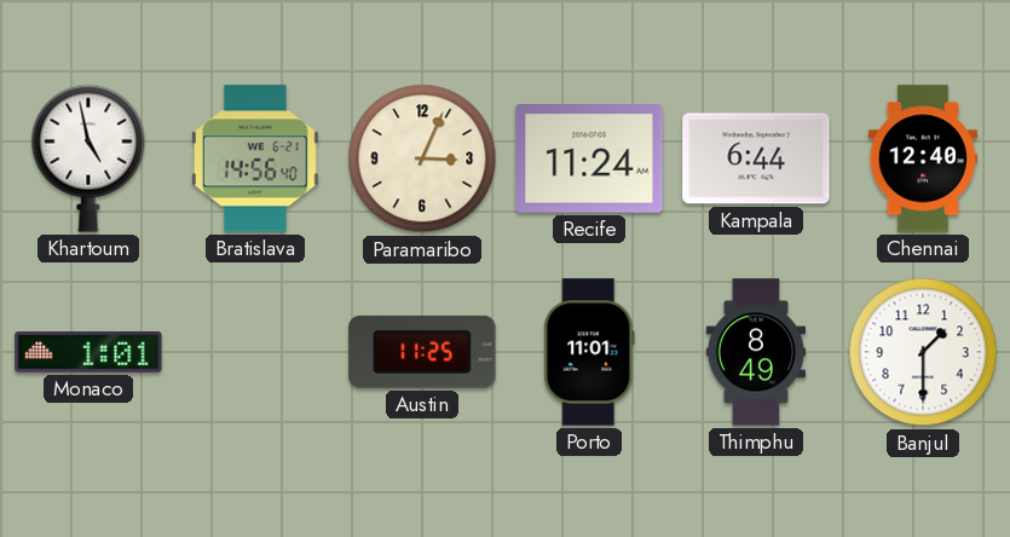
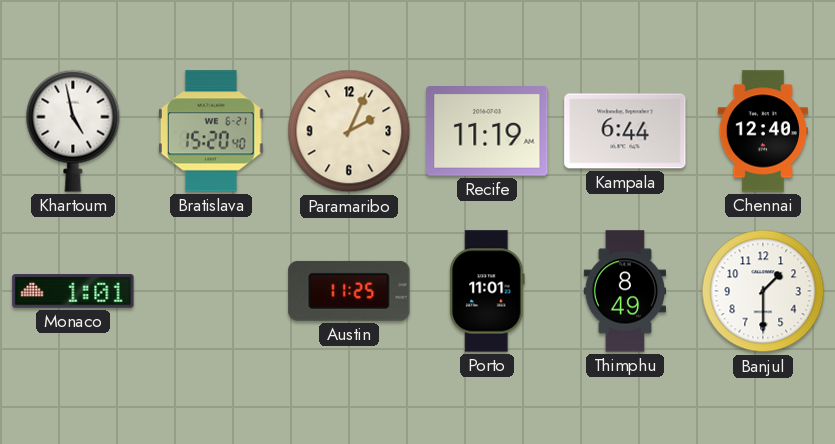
Bratislava: 14:56 -> 15:20
Paramaribo: 3:04 -> 2:04
Recife: 11:24 -> 11:19
